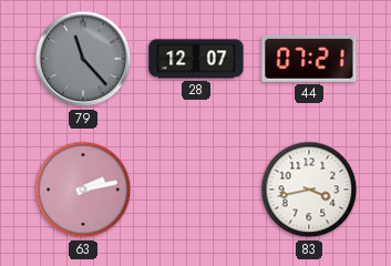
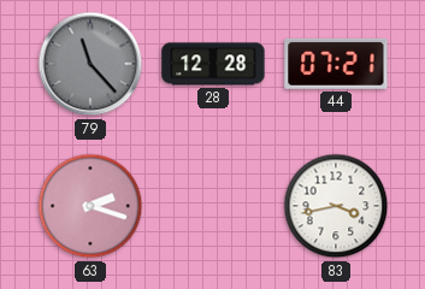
28: 12:07 -> 12:28
63: 2:13 -> 2:18
